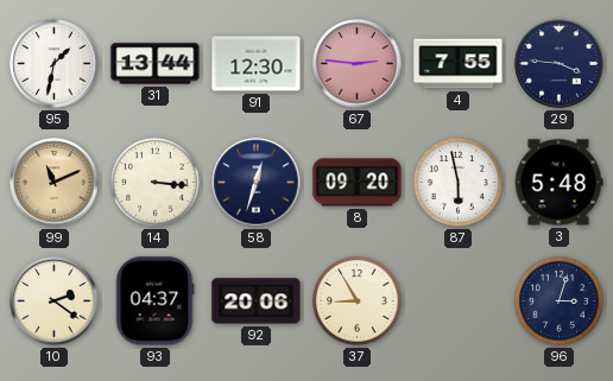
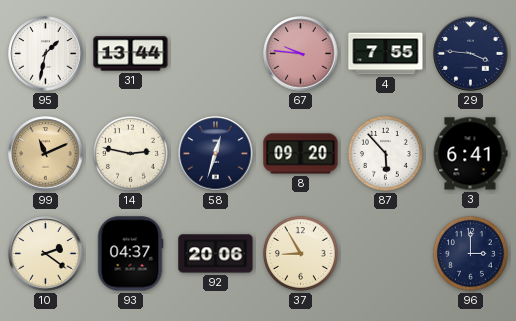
91: 12:30 -> none
67: 2:46 -> 9:46
14: 3:16 -> 2:47
87: 5:58 -> 5:53
3: 5:48 -> 6:41
96: 3:03 -> 3:00
